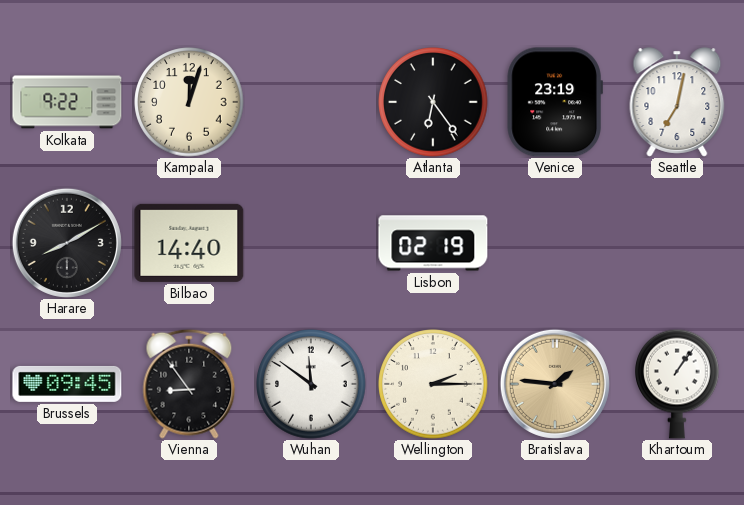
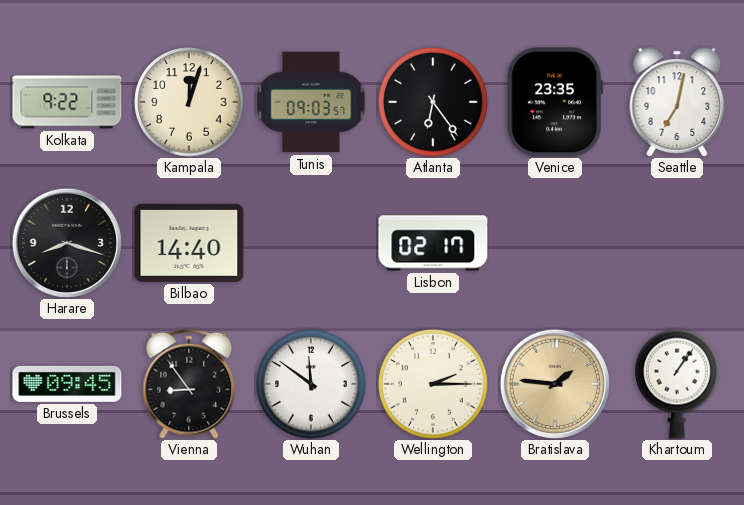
Tunis: none -> 09:03
Venice: 23:19 -> 23:35
Harare: 8:10 -> 8:18
Lisbon: 02:19 -> 02:17
